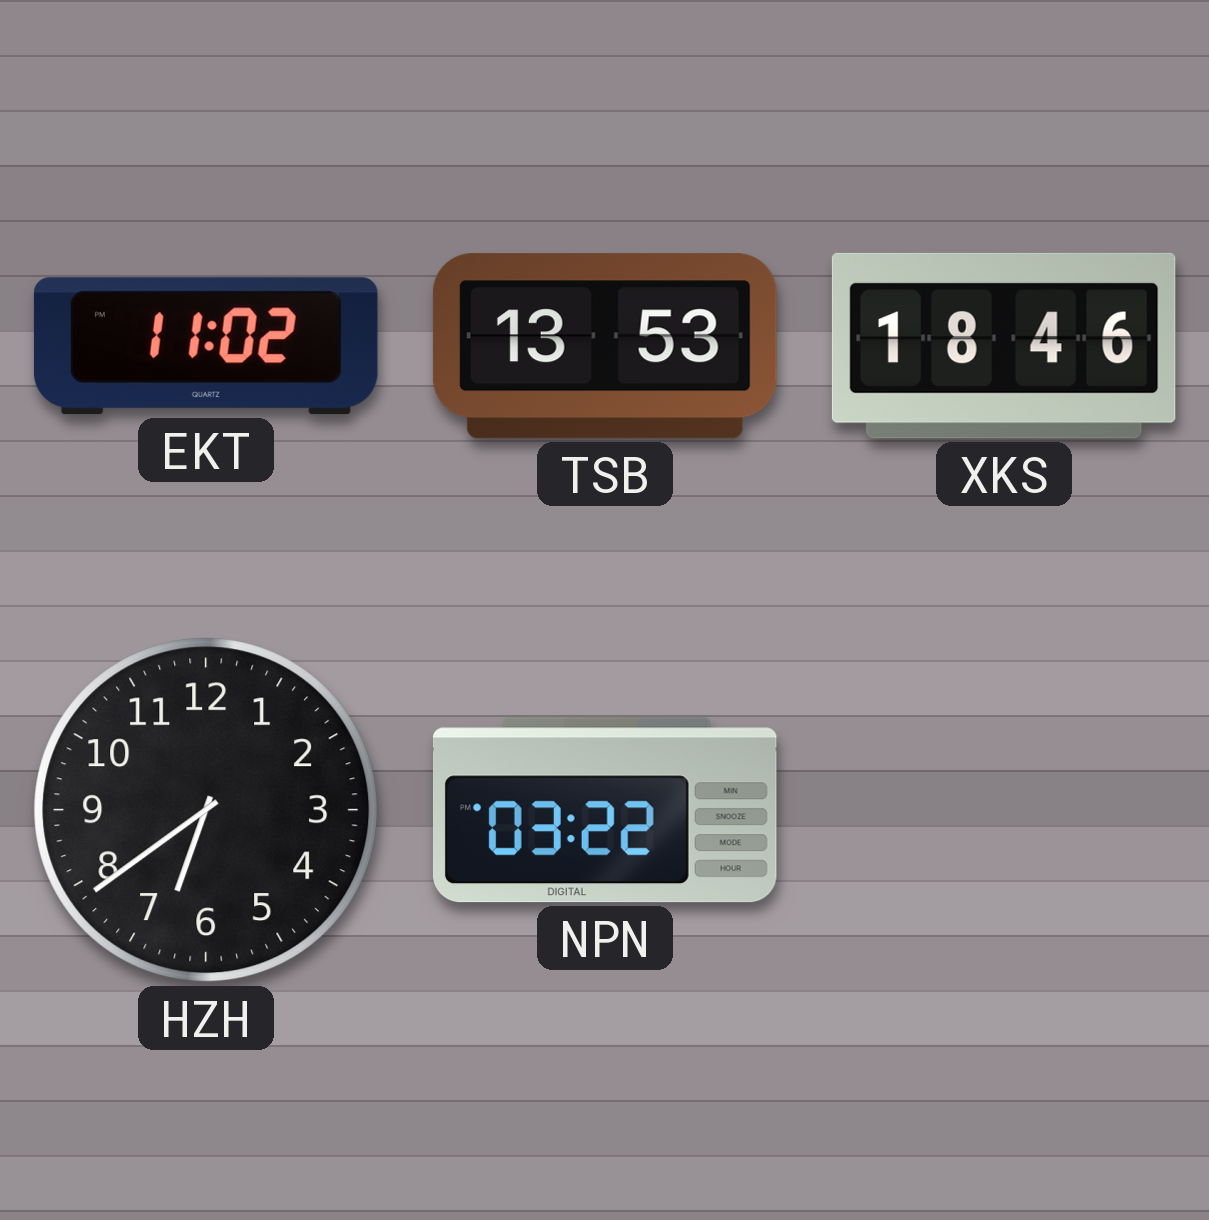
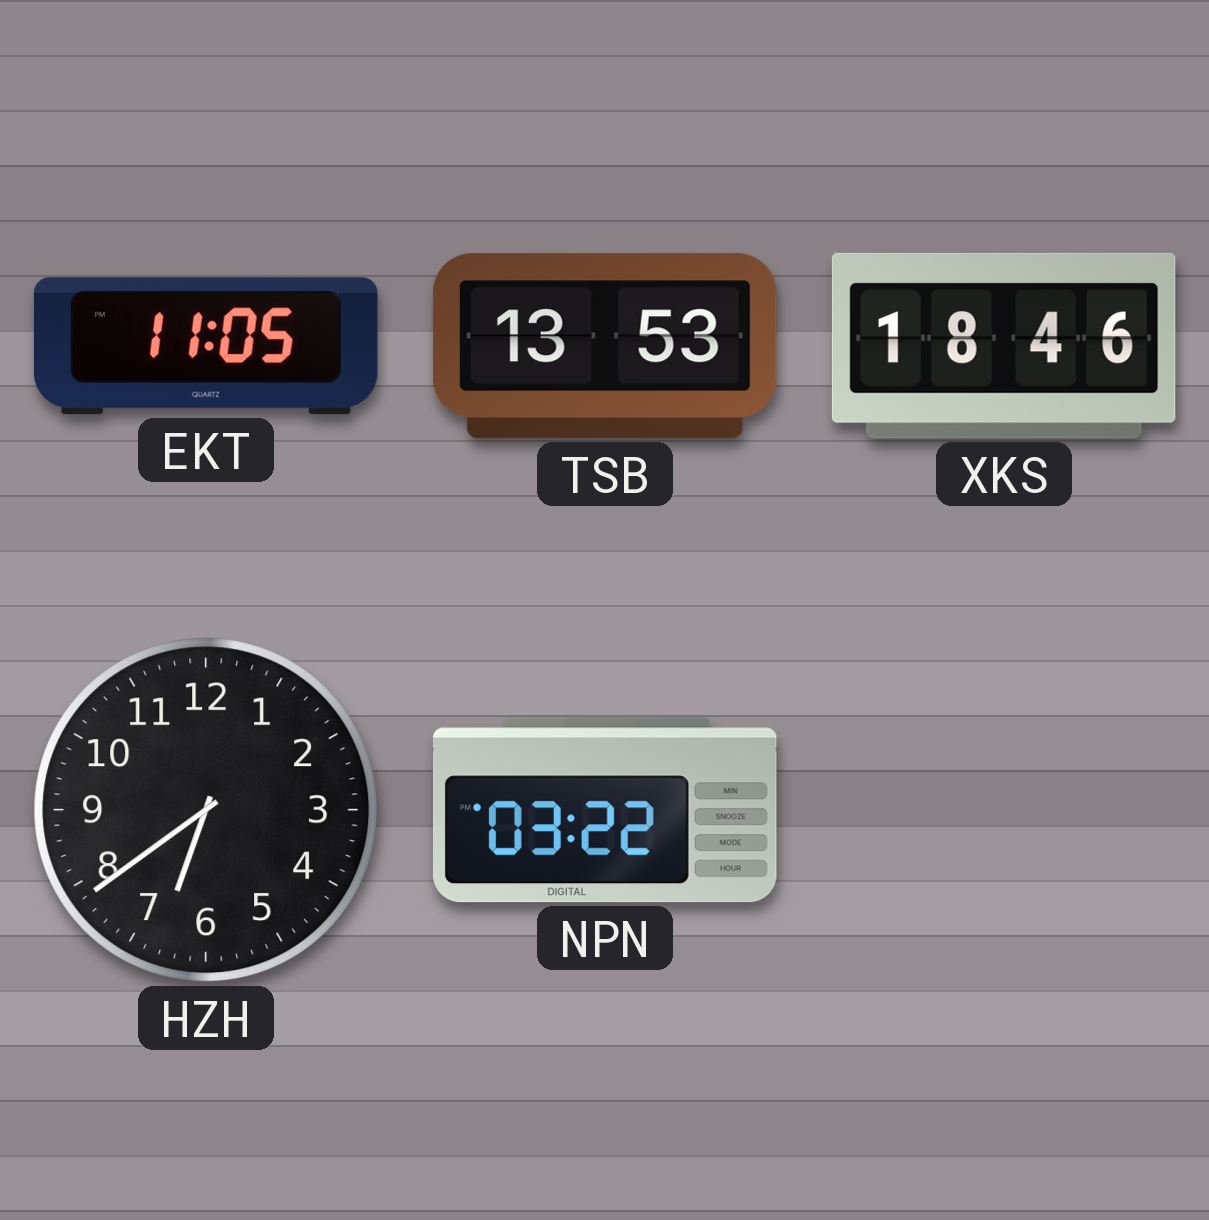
EKT: 11:02 -> 11:05
